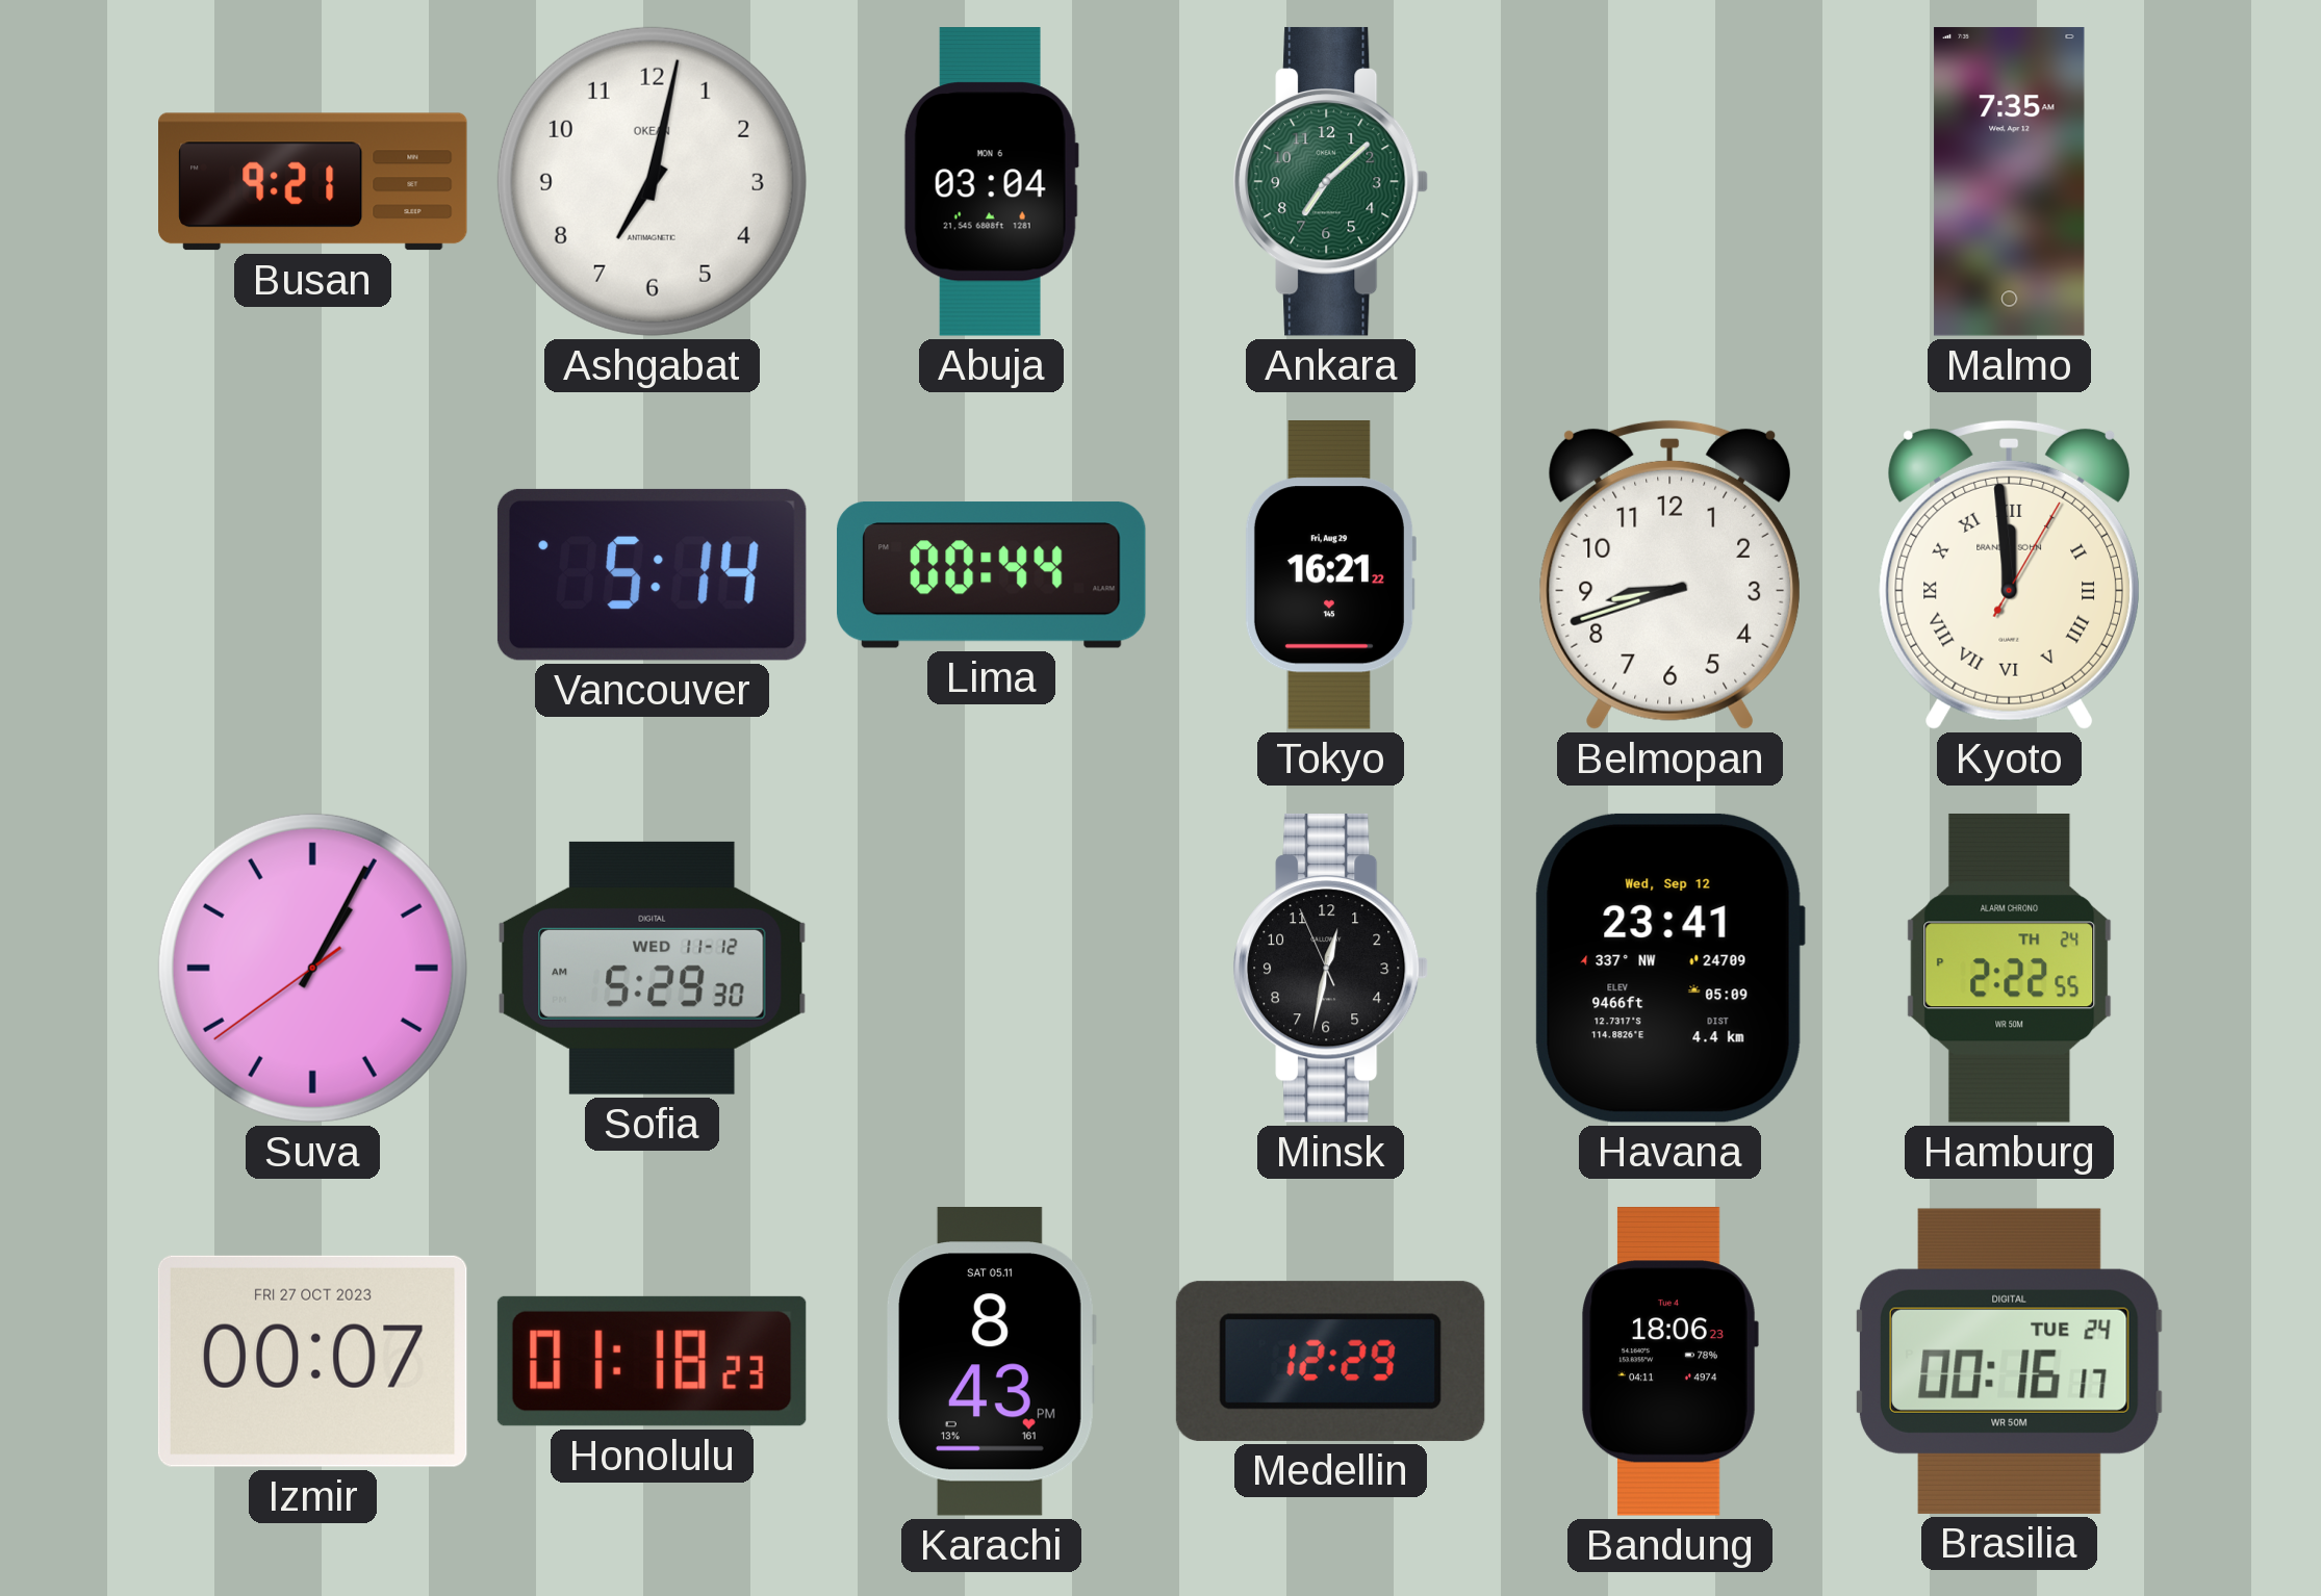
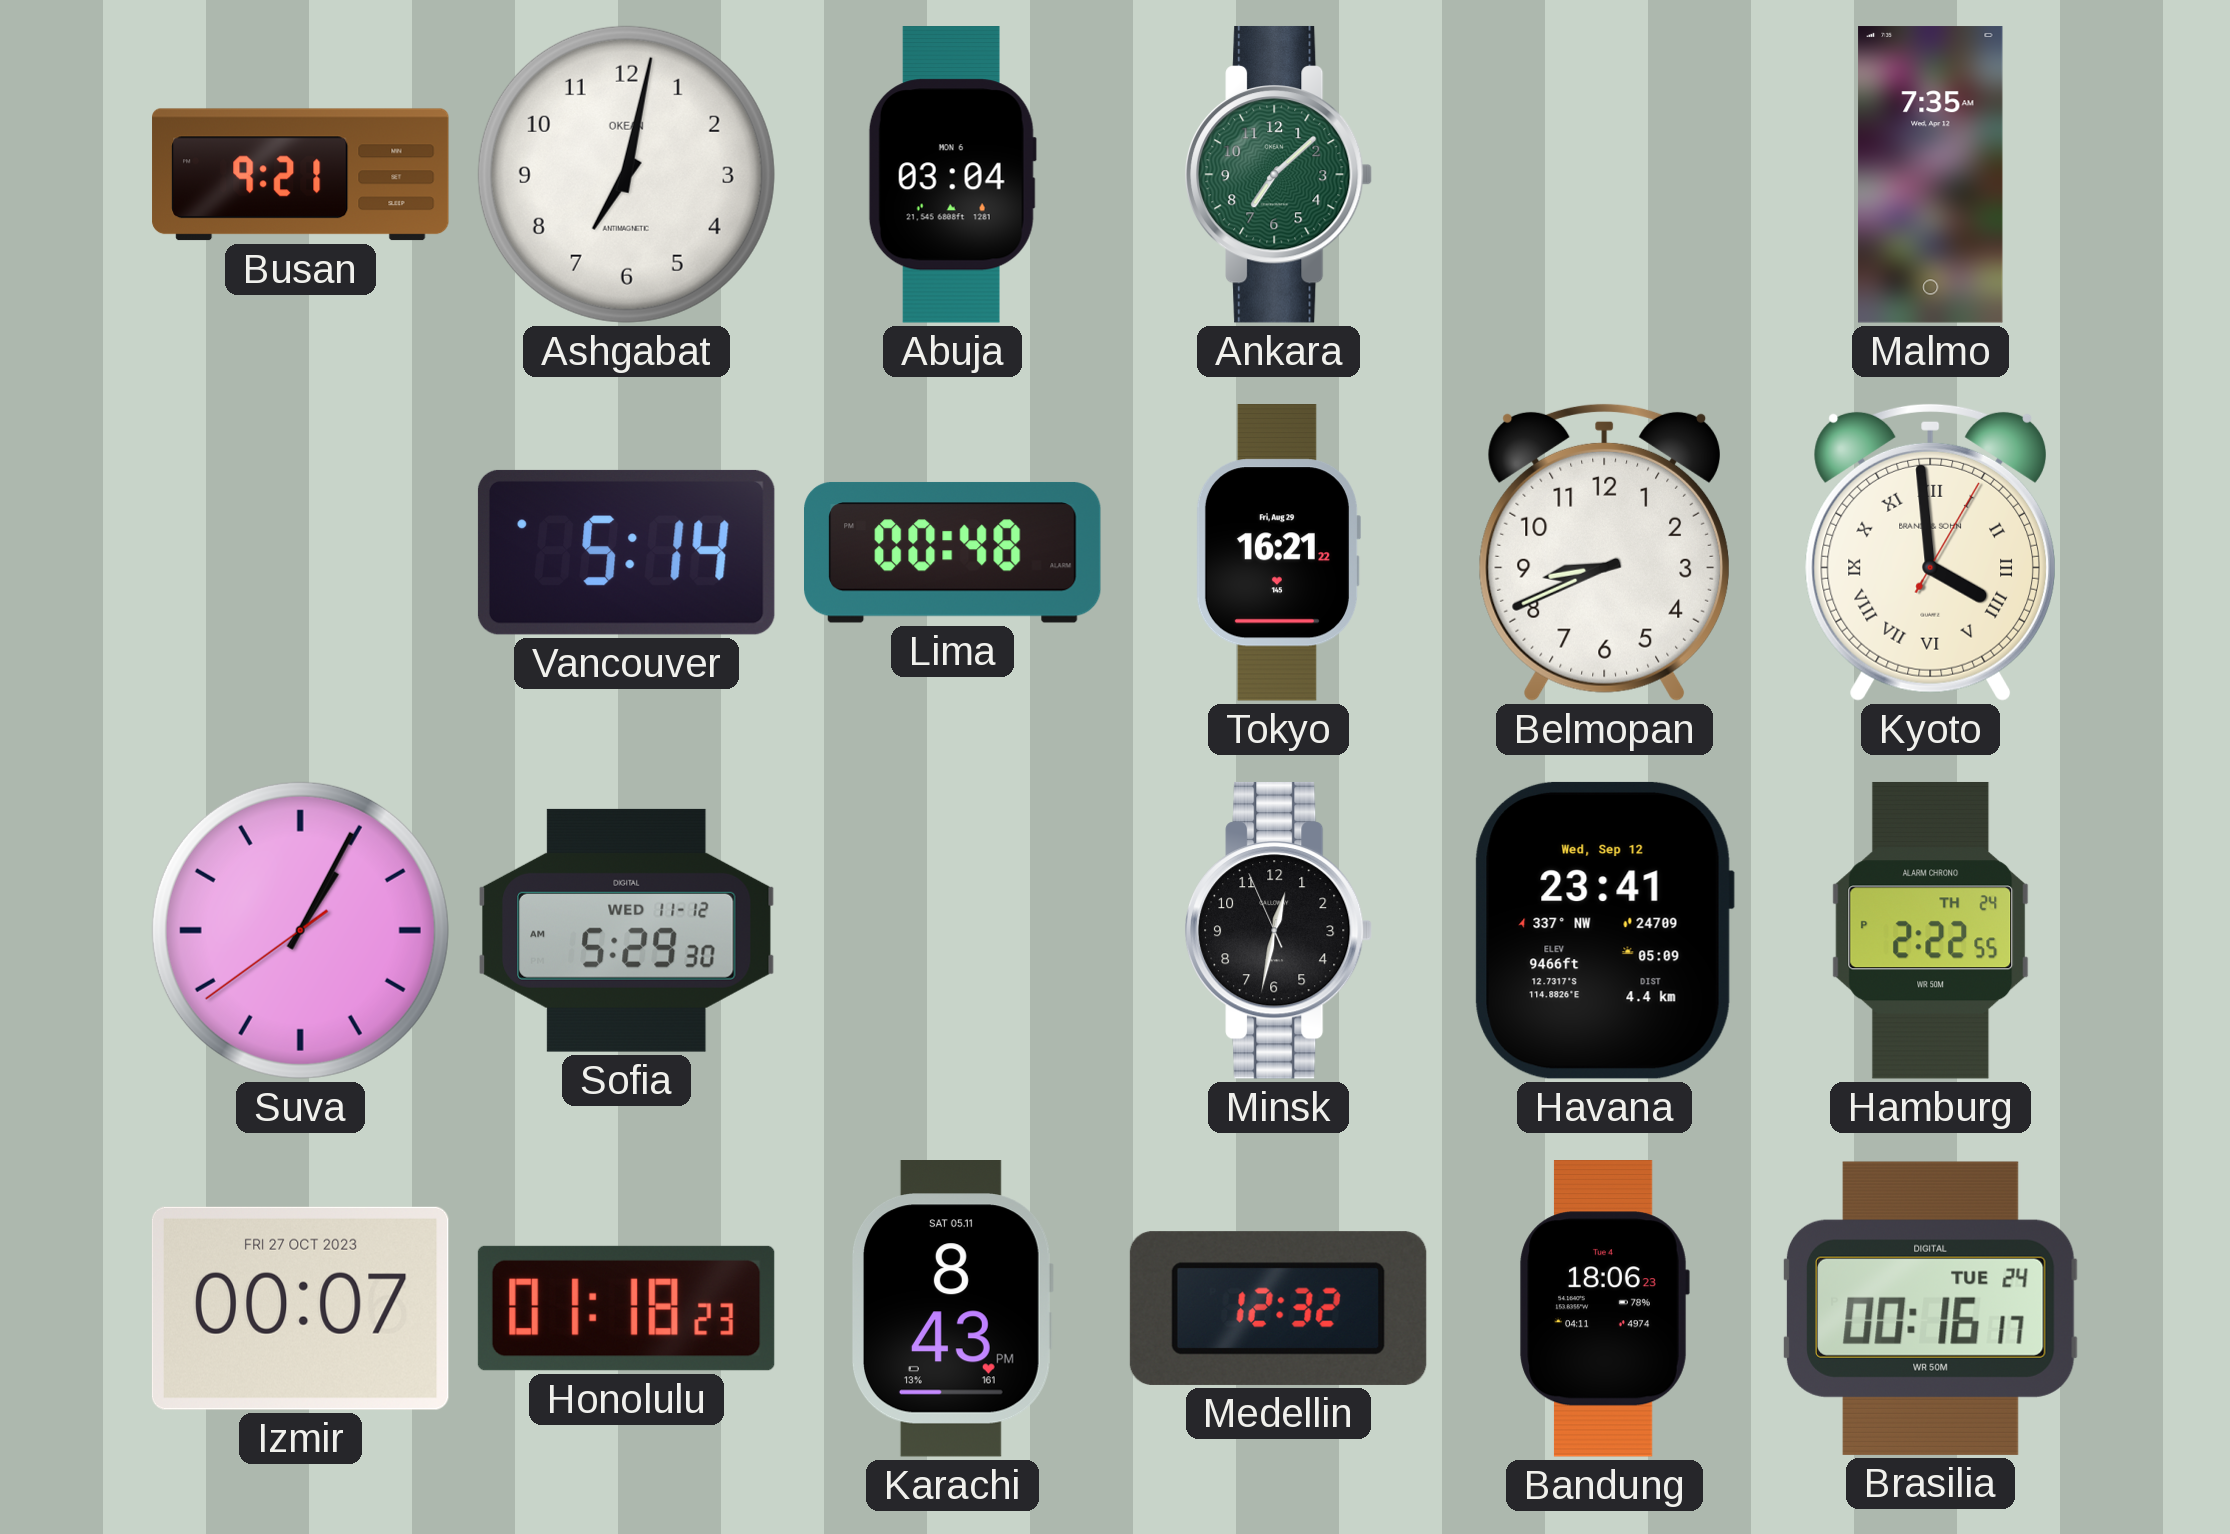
Lima: 00:44 -> 00:48
Belmopan: 8:42 -> 8:41
Kyoto: 11:59 -> 3:59
Medellin: 12:29 -> 12:32
